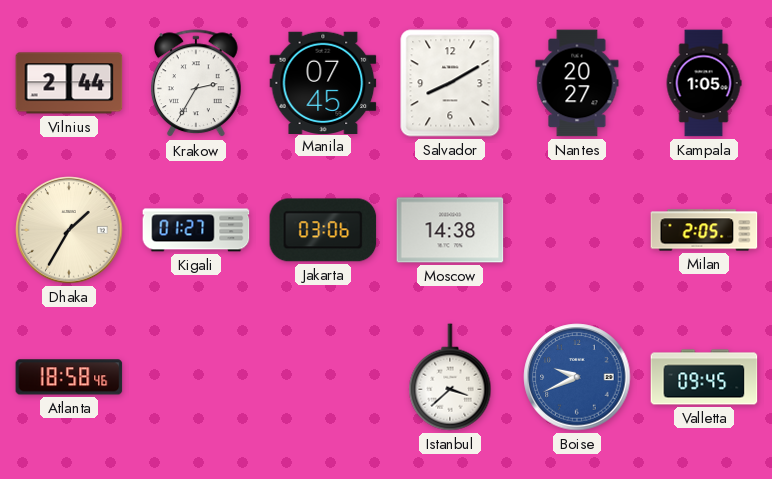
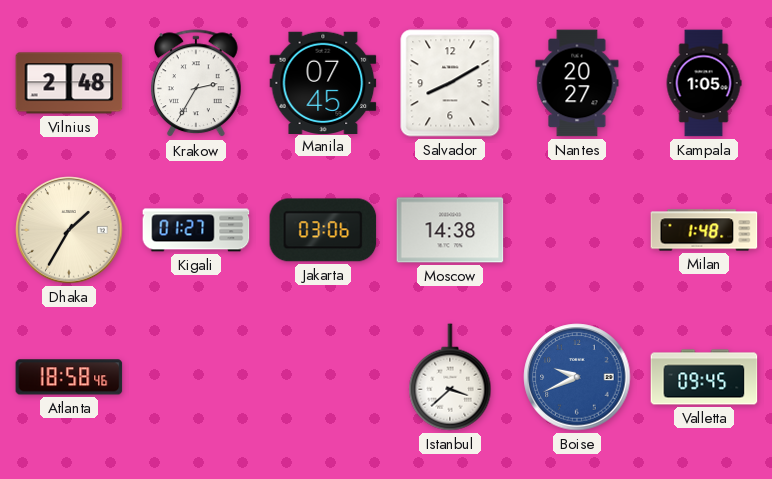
Vilnius: 2:44 -> 2:48
Milan: 2:05 -> 1:48
